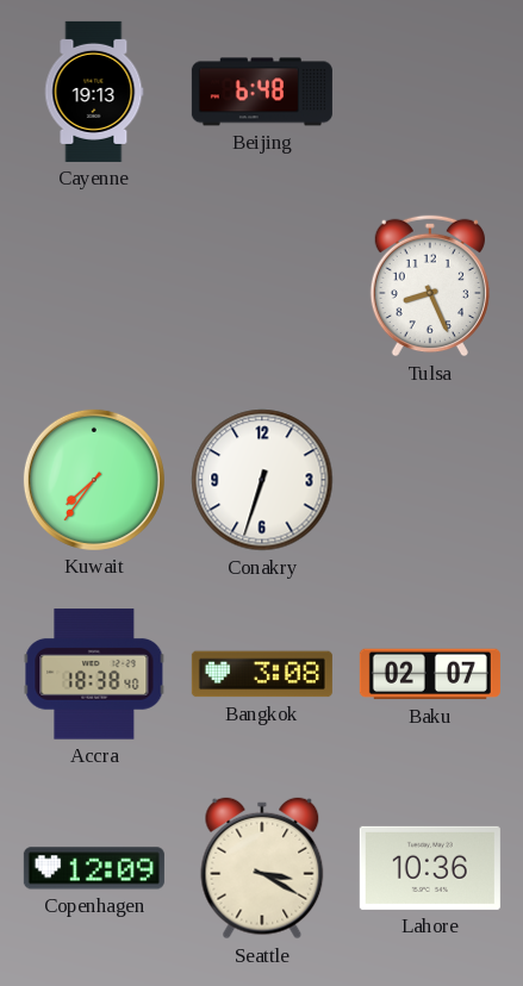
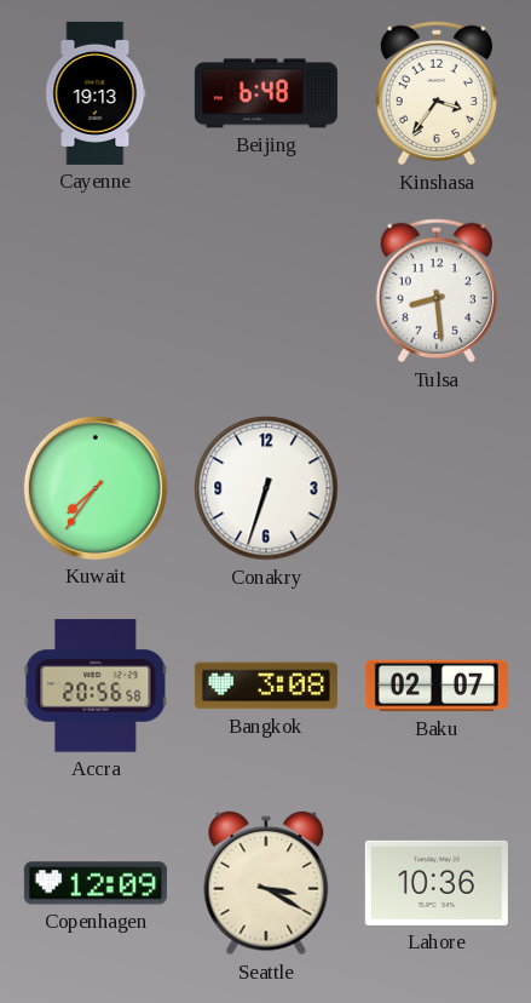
Kinshasa: none -> 3:36
Tulsa: 8:26 -> 8:29
Accra: 18:38 -> 20:56
